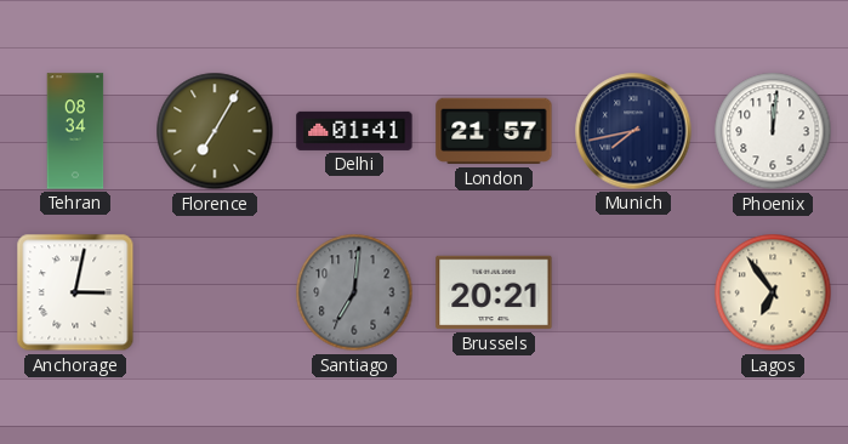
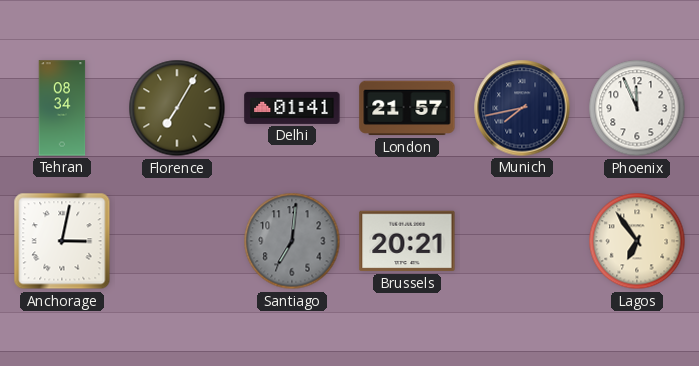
Phoenix: 12:01 -> 11:56
